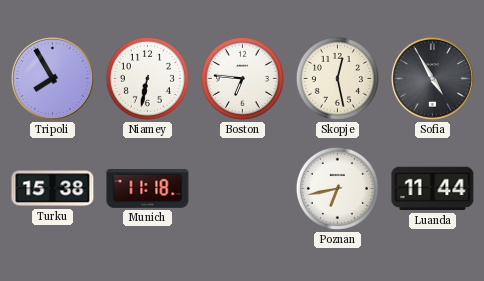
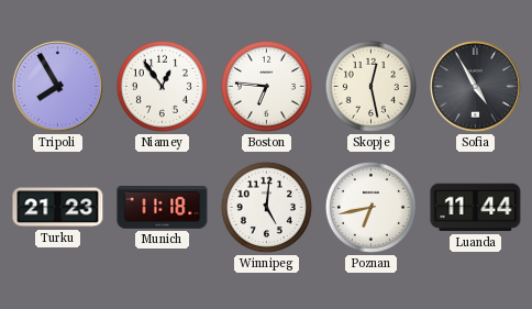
Niamey: 6:32 -> 12:54
Turku: 15:38 -> 21:23
Winnipeg: none -> 5:01
